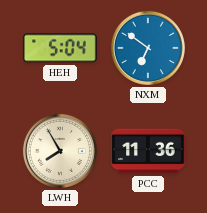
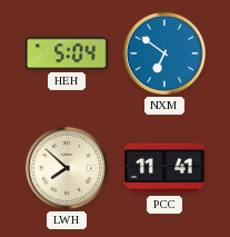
LWH: 7:55 -> 7:52
PCC: 11:36 -> 11:41
